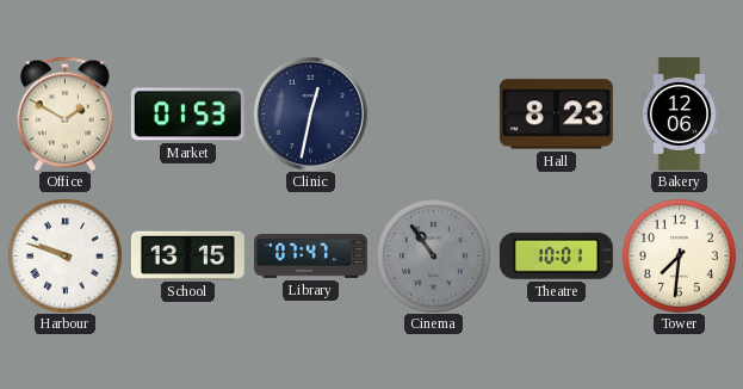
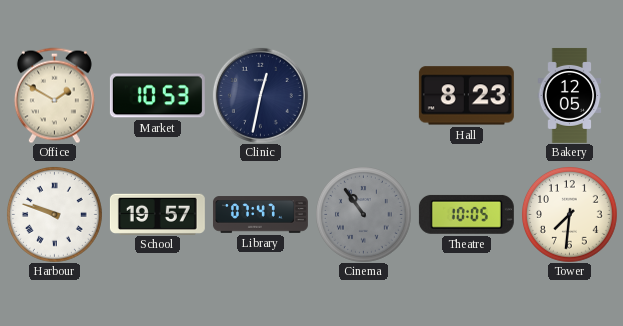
Market: 01:53 -> 10:53
Bakery: 12:06 -> 12:05
School: 13:15 -> 19:57
Theatre: 10:01 -> 10:05
